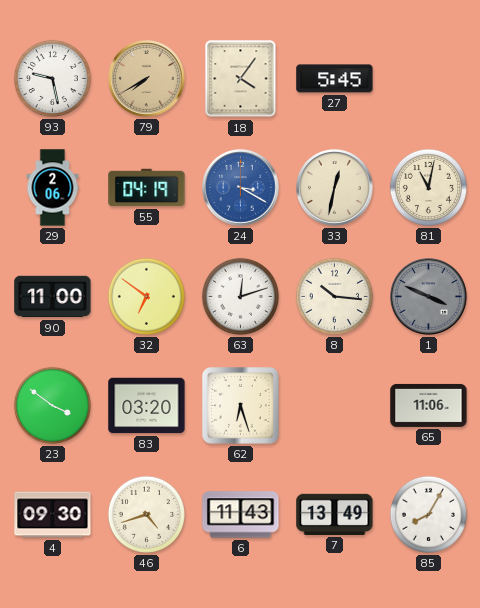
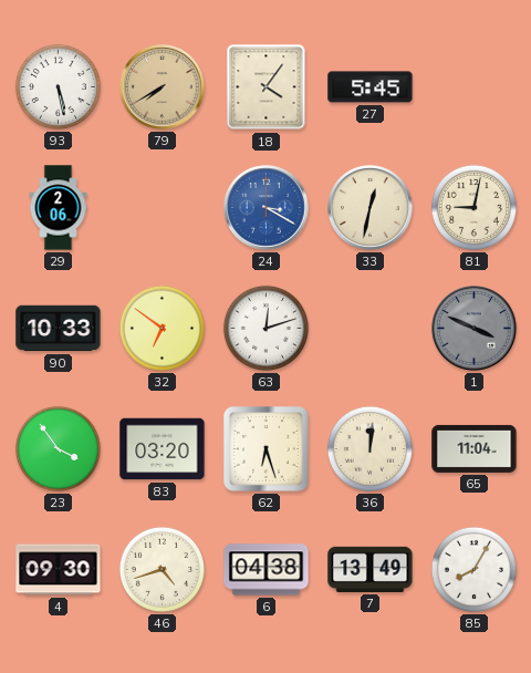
93: 9:28 -> 5:28
55: 04:19 -> none
81: 11:02 -> 9:02
90: 11:00 -> 10:33
8: 10:16 -> none
23: 3:51 -> 3:54
36: none -> 12:01
65: 11:06 -> 11:04
6: 11:43 -> 04:38
